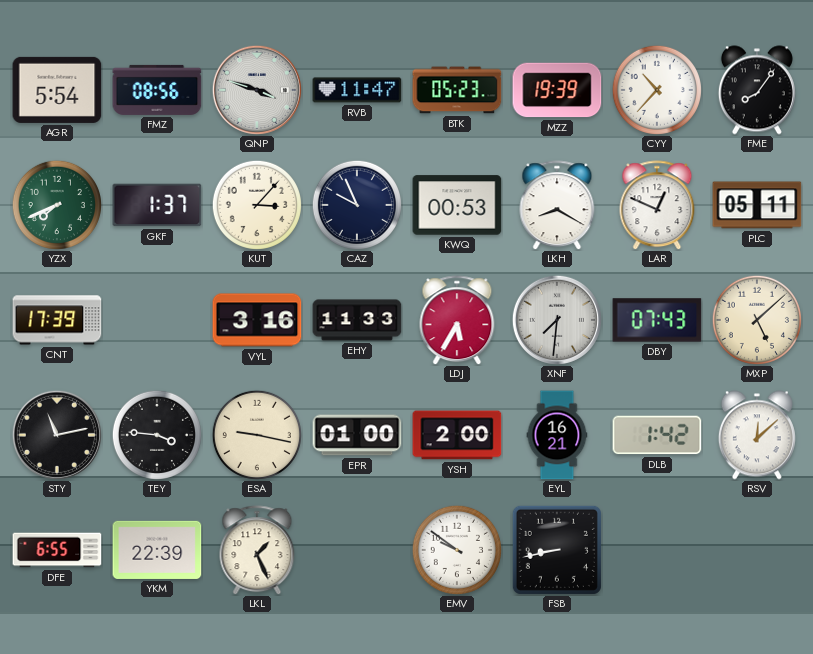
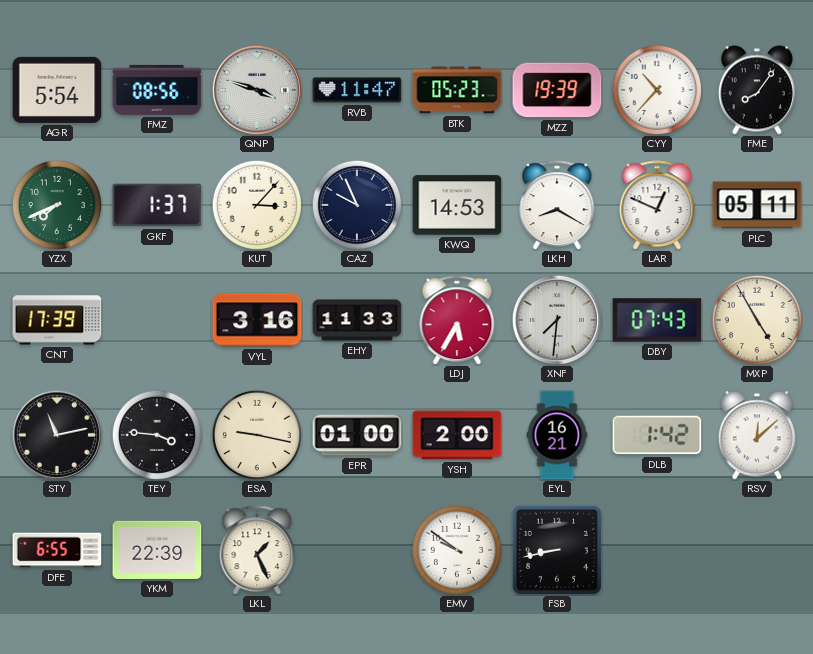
KWQ: 00:53 -> 14:53
MXP: 5:08 -> 4:55
